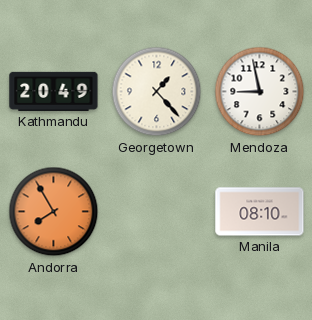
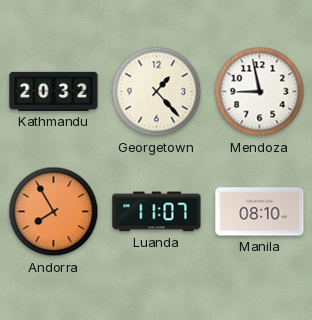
Kathmandu: 20:49 -> 20:32
Luanda: none -> 11:07
